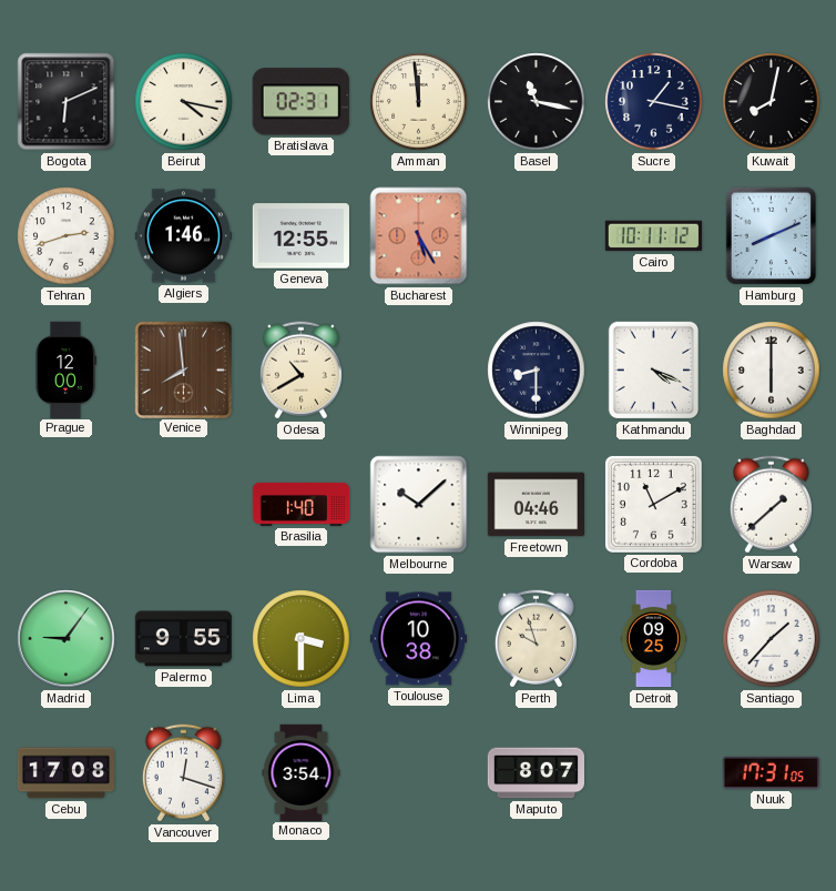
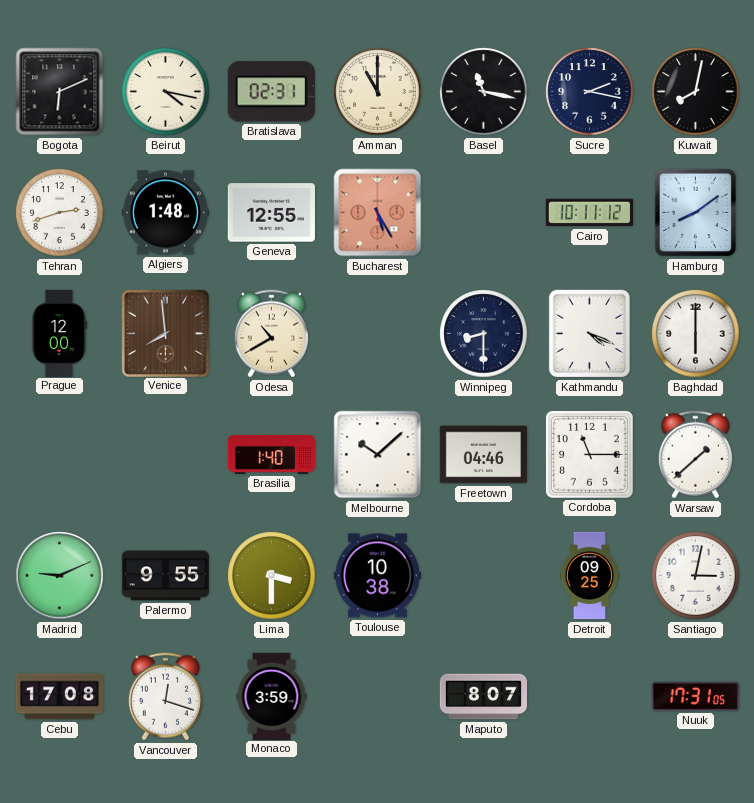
Amman: 11:59 -> 11:00
Sucre: 1:17 -> 2:17
Algiers: 1:46 -> 1:48
Hamburg: 8:11 -> 8:09
Cordoba: 11:10 -> 11:15
Madrid: 9:06 -> 9:11
Perth: 9:57 -> none
Santiago: 1:37 -> 3:02
Monaco: 3:54 -> 3:59
